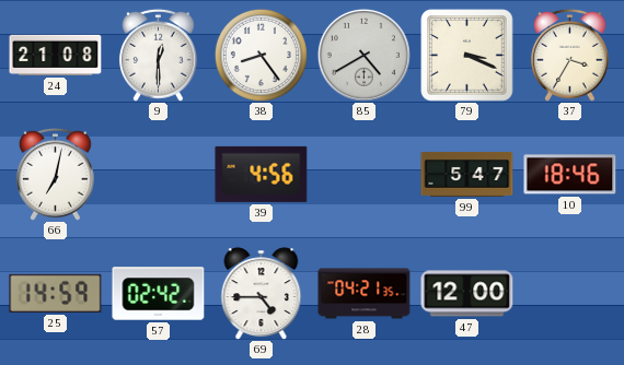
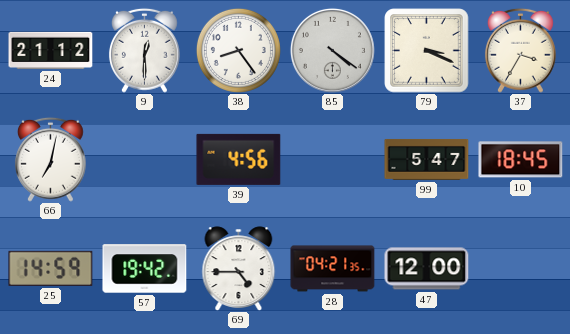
24: 21:08 -> 21:12
85: 4:40 -> 4:21
10: 18:46 -> 18:45
57: 02:42 -> 19:42
